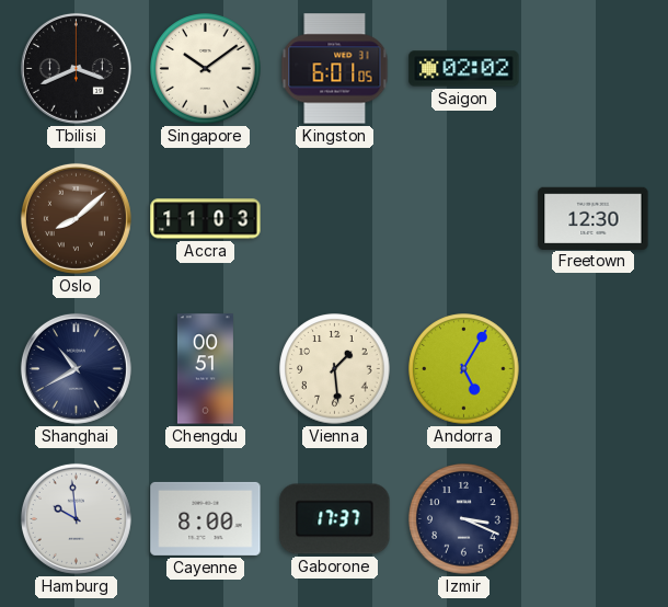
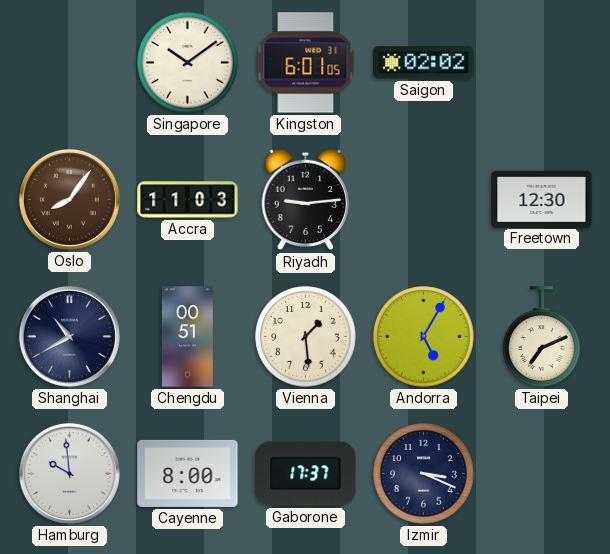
Tbilisi: 3:41 -> none
Oslo: 8:08 -> 8:06
Riyadh: none -> 9:14
Taipei: none -> 7:11
